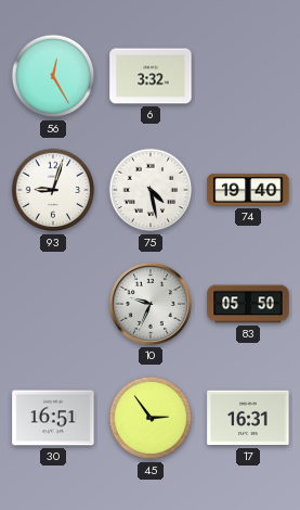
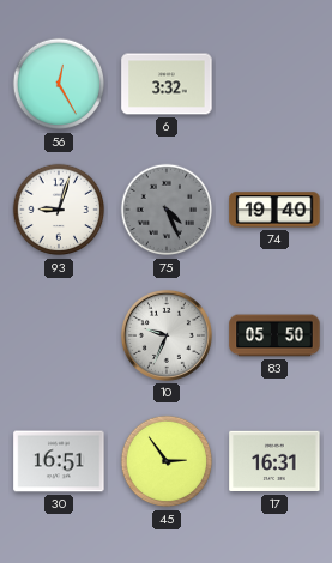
75: 4:28 -> 4:26
75 dial: white -> grey
